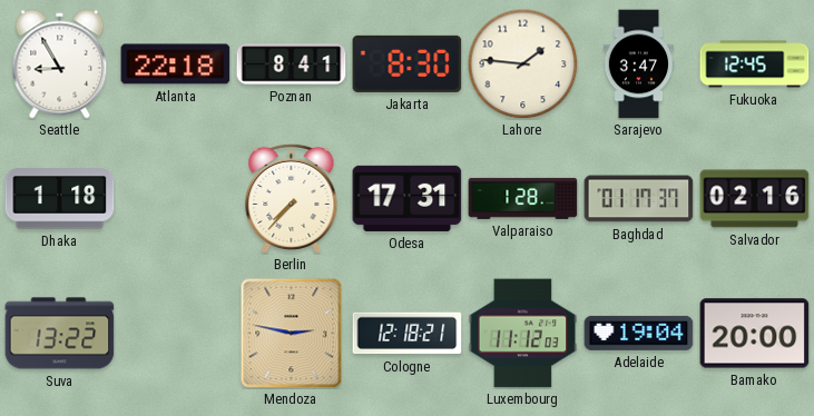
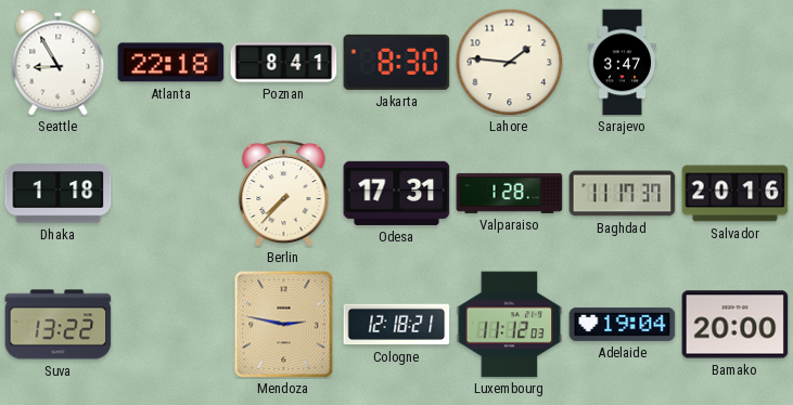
Fukuoka: 12:45 -> none
Baghdad: 01:17 -> 11:17
Salvador: 02:16 -> 20:16
